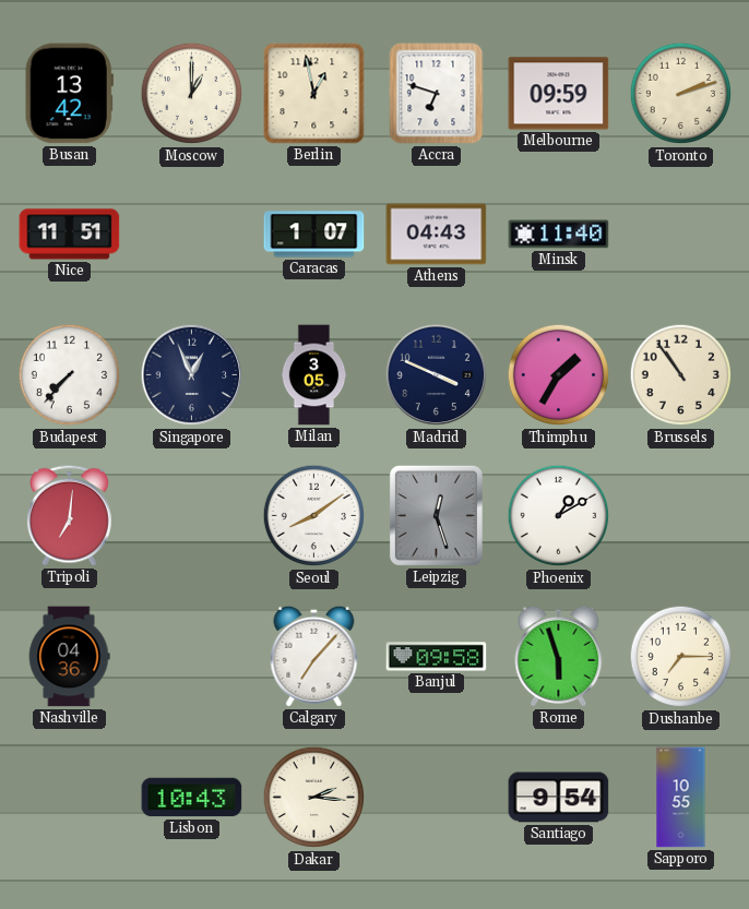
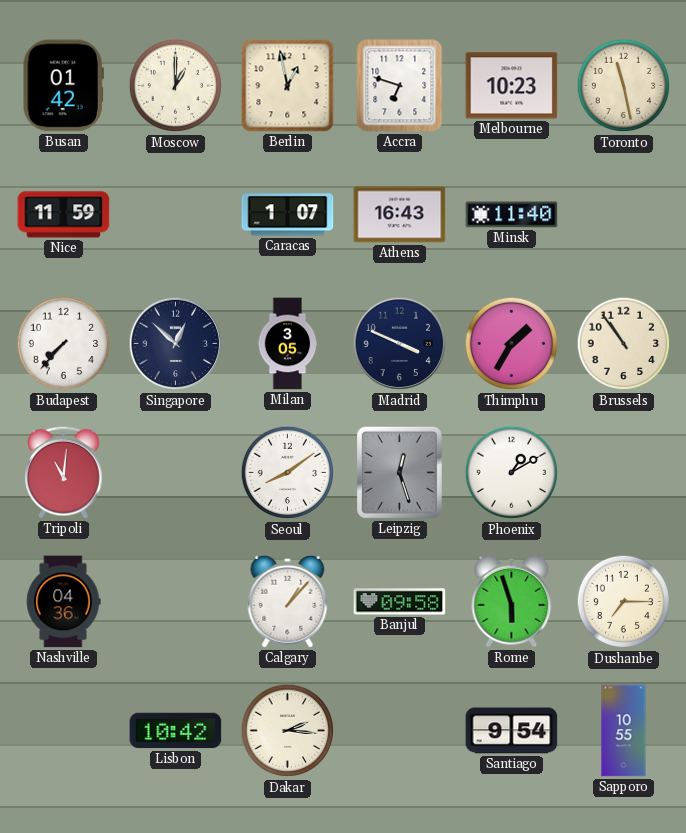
Busan: 13:42 -> 01:42
Melbourne: 09:59 -> 10:23
Toronto: 2:12 -> 11:28
Nice: 11:51 -> 11:59
Athens: 04:43 -> 16:43
Singapore: 12:56 -> 12:52
Tripoli: 7:01 -> 11:01
Calgary: 7:07 -> 1:07
Lisbon: 10:43 -> 10:42
